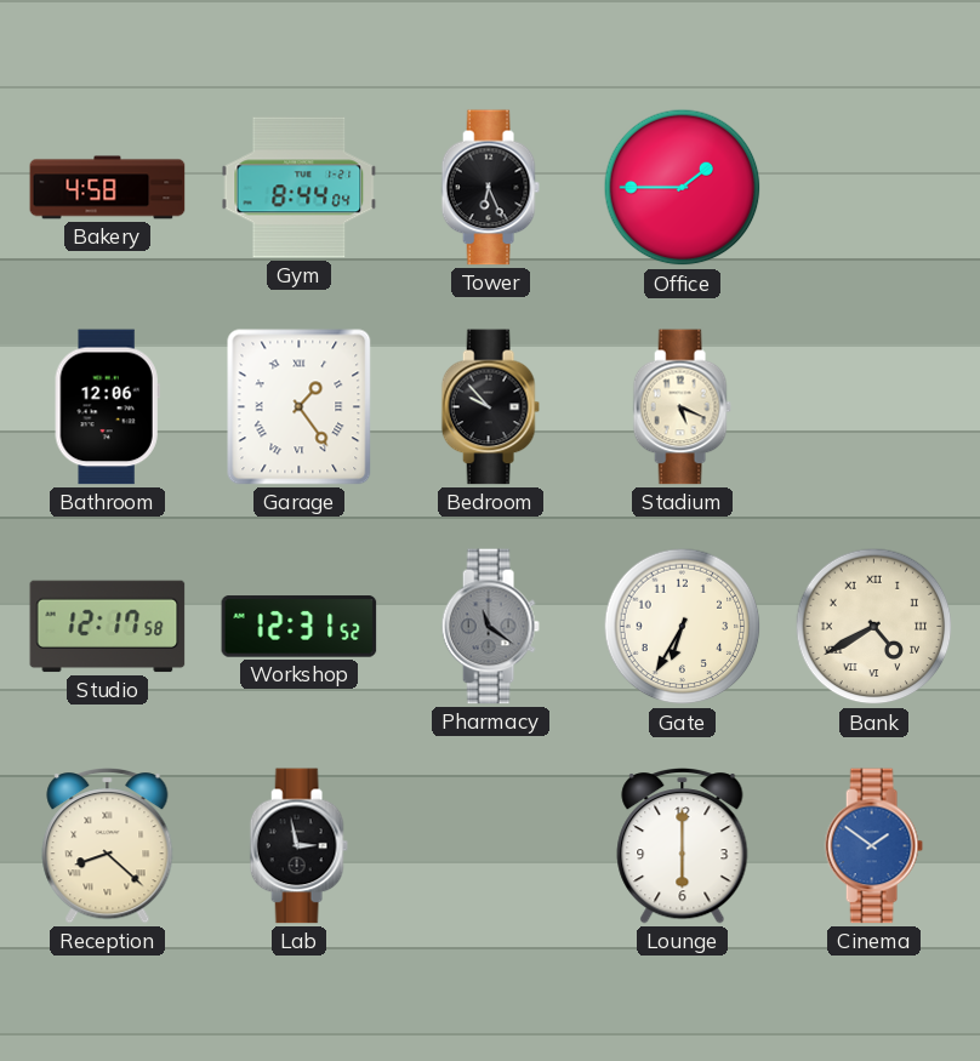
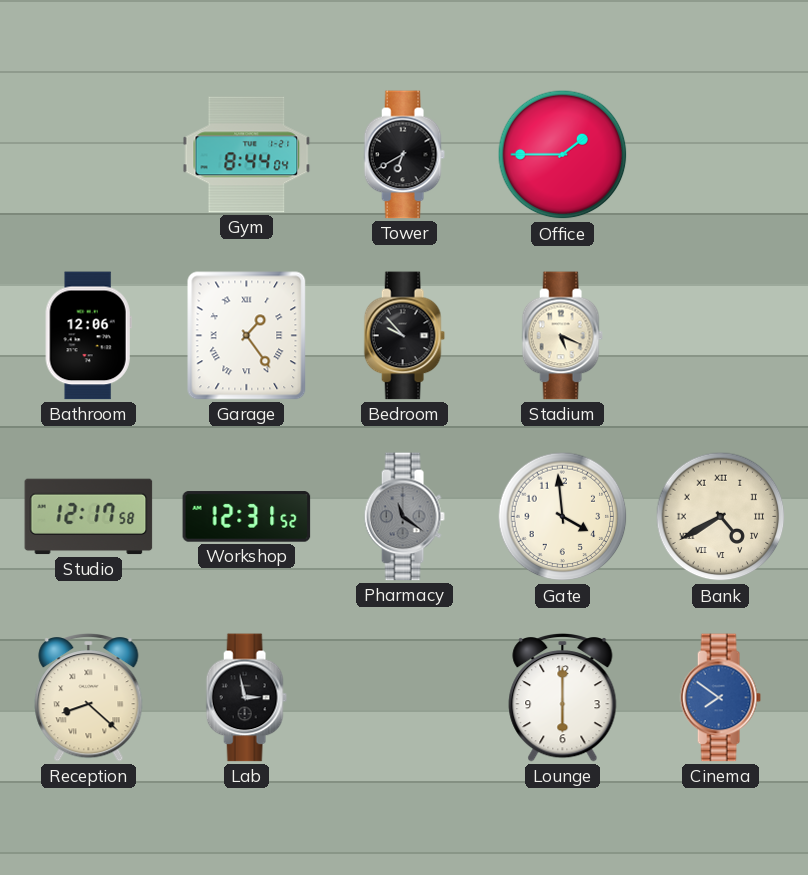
Bakery: 4:58 -> none
Tower: 6:26 -> 6:40
Gate: 6:35 -> 3:59
Cinema: 1:51 -> 7:51
